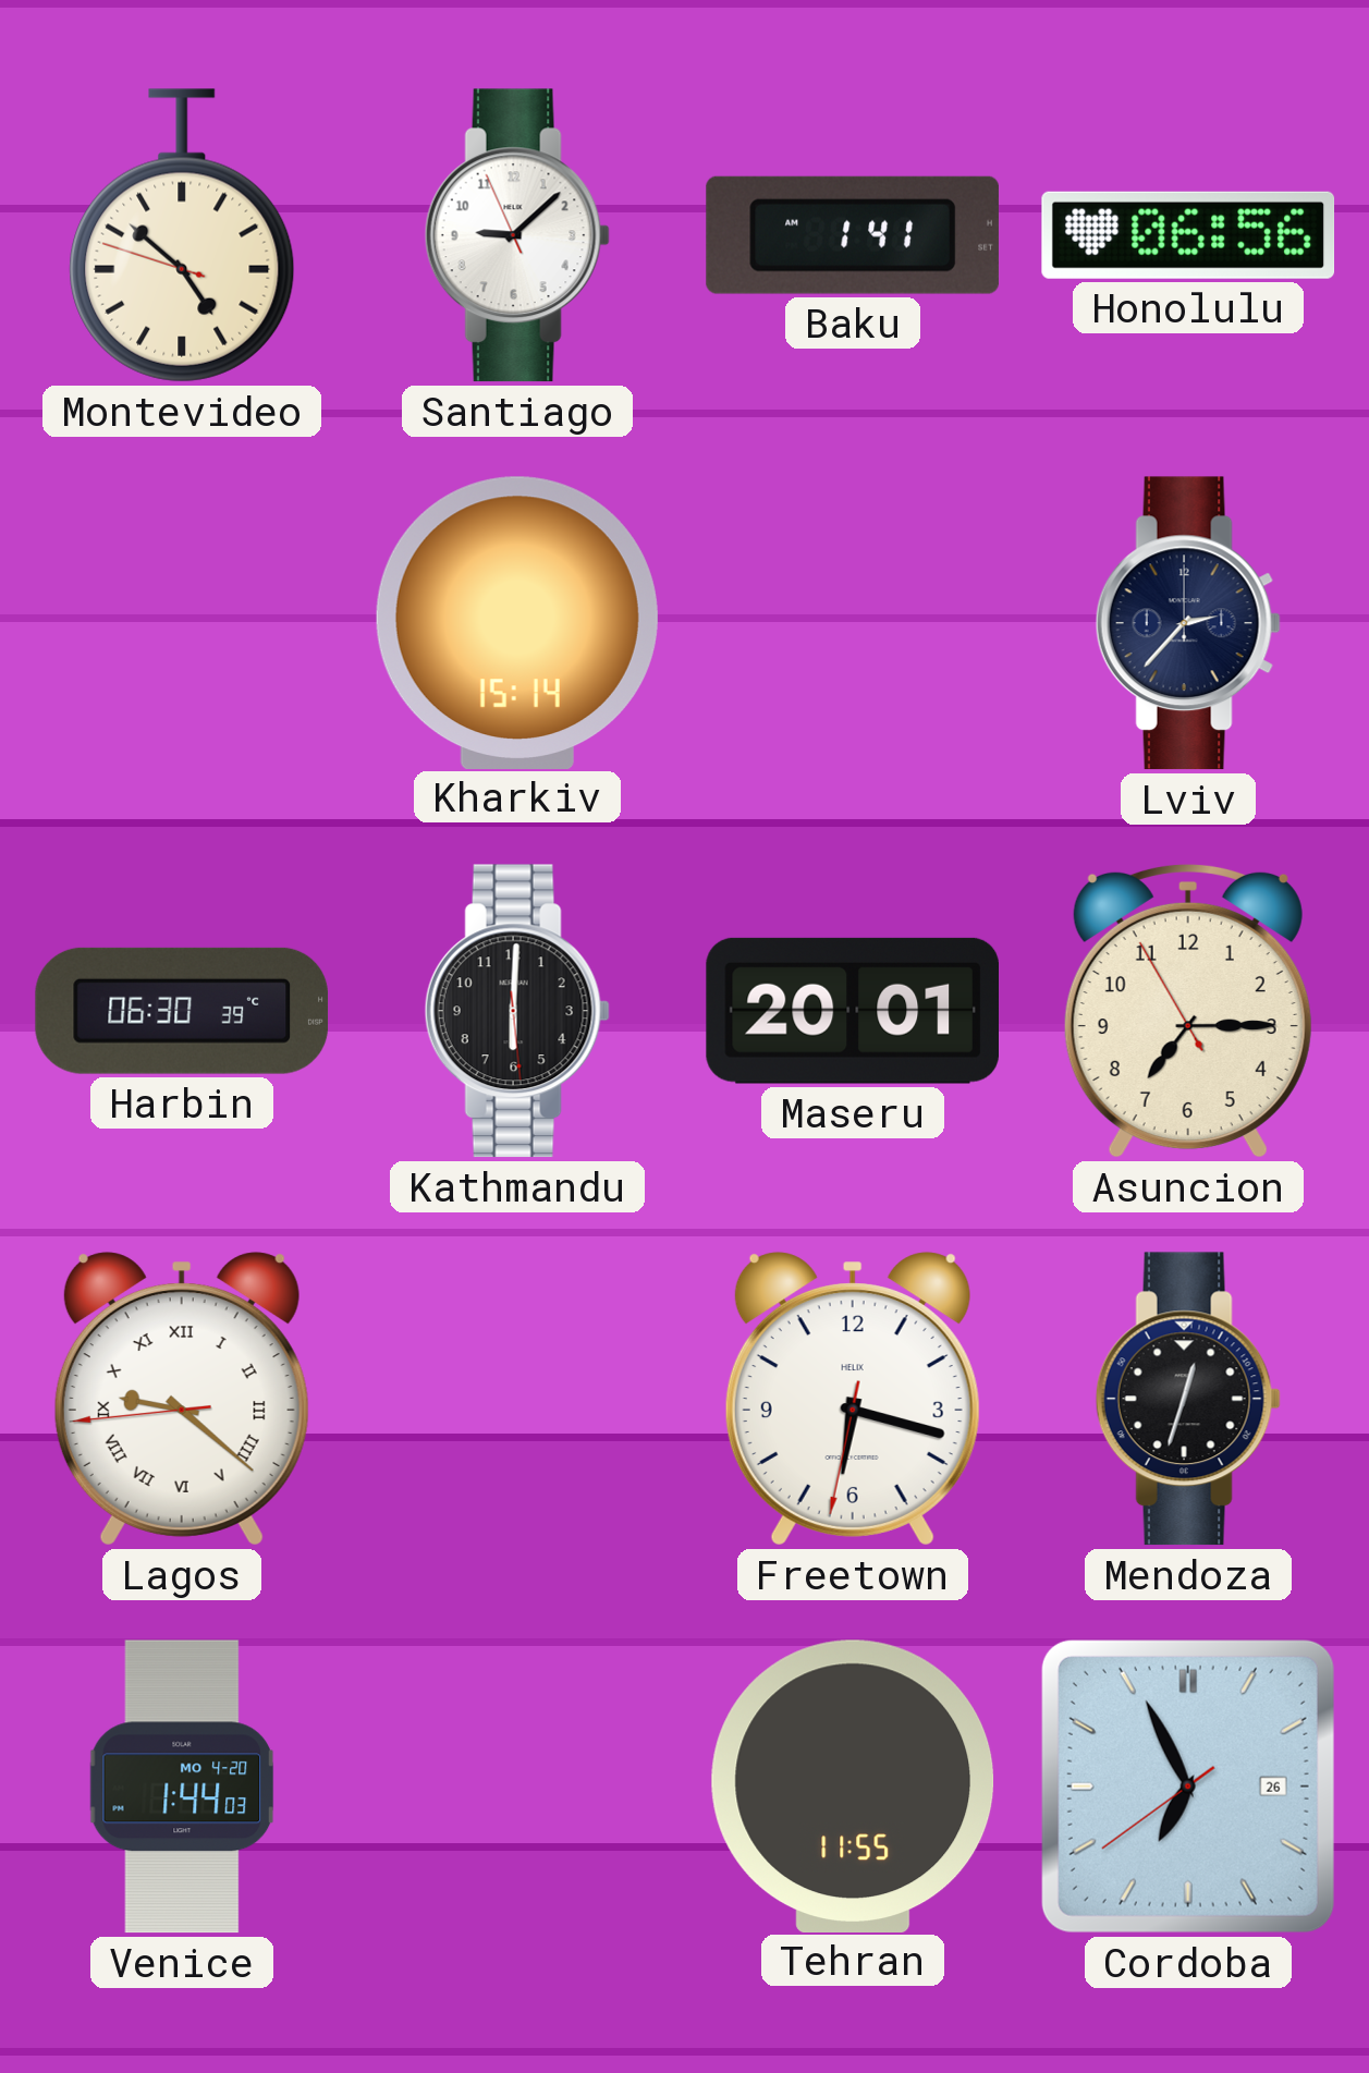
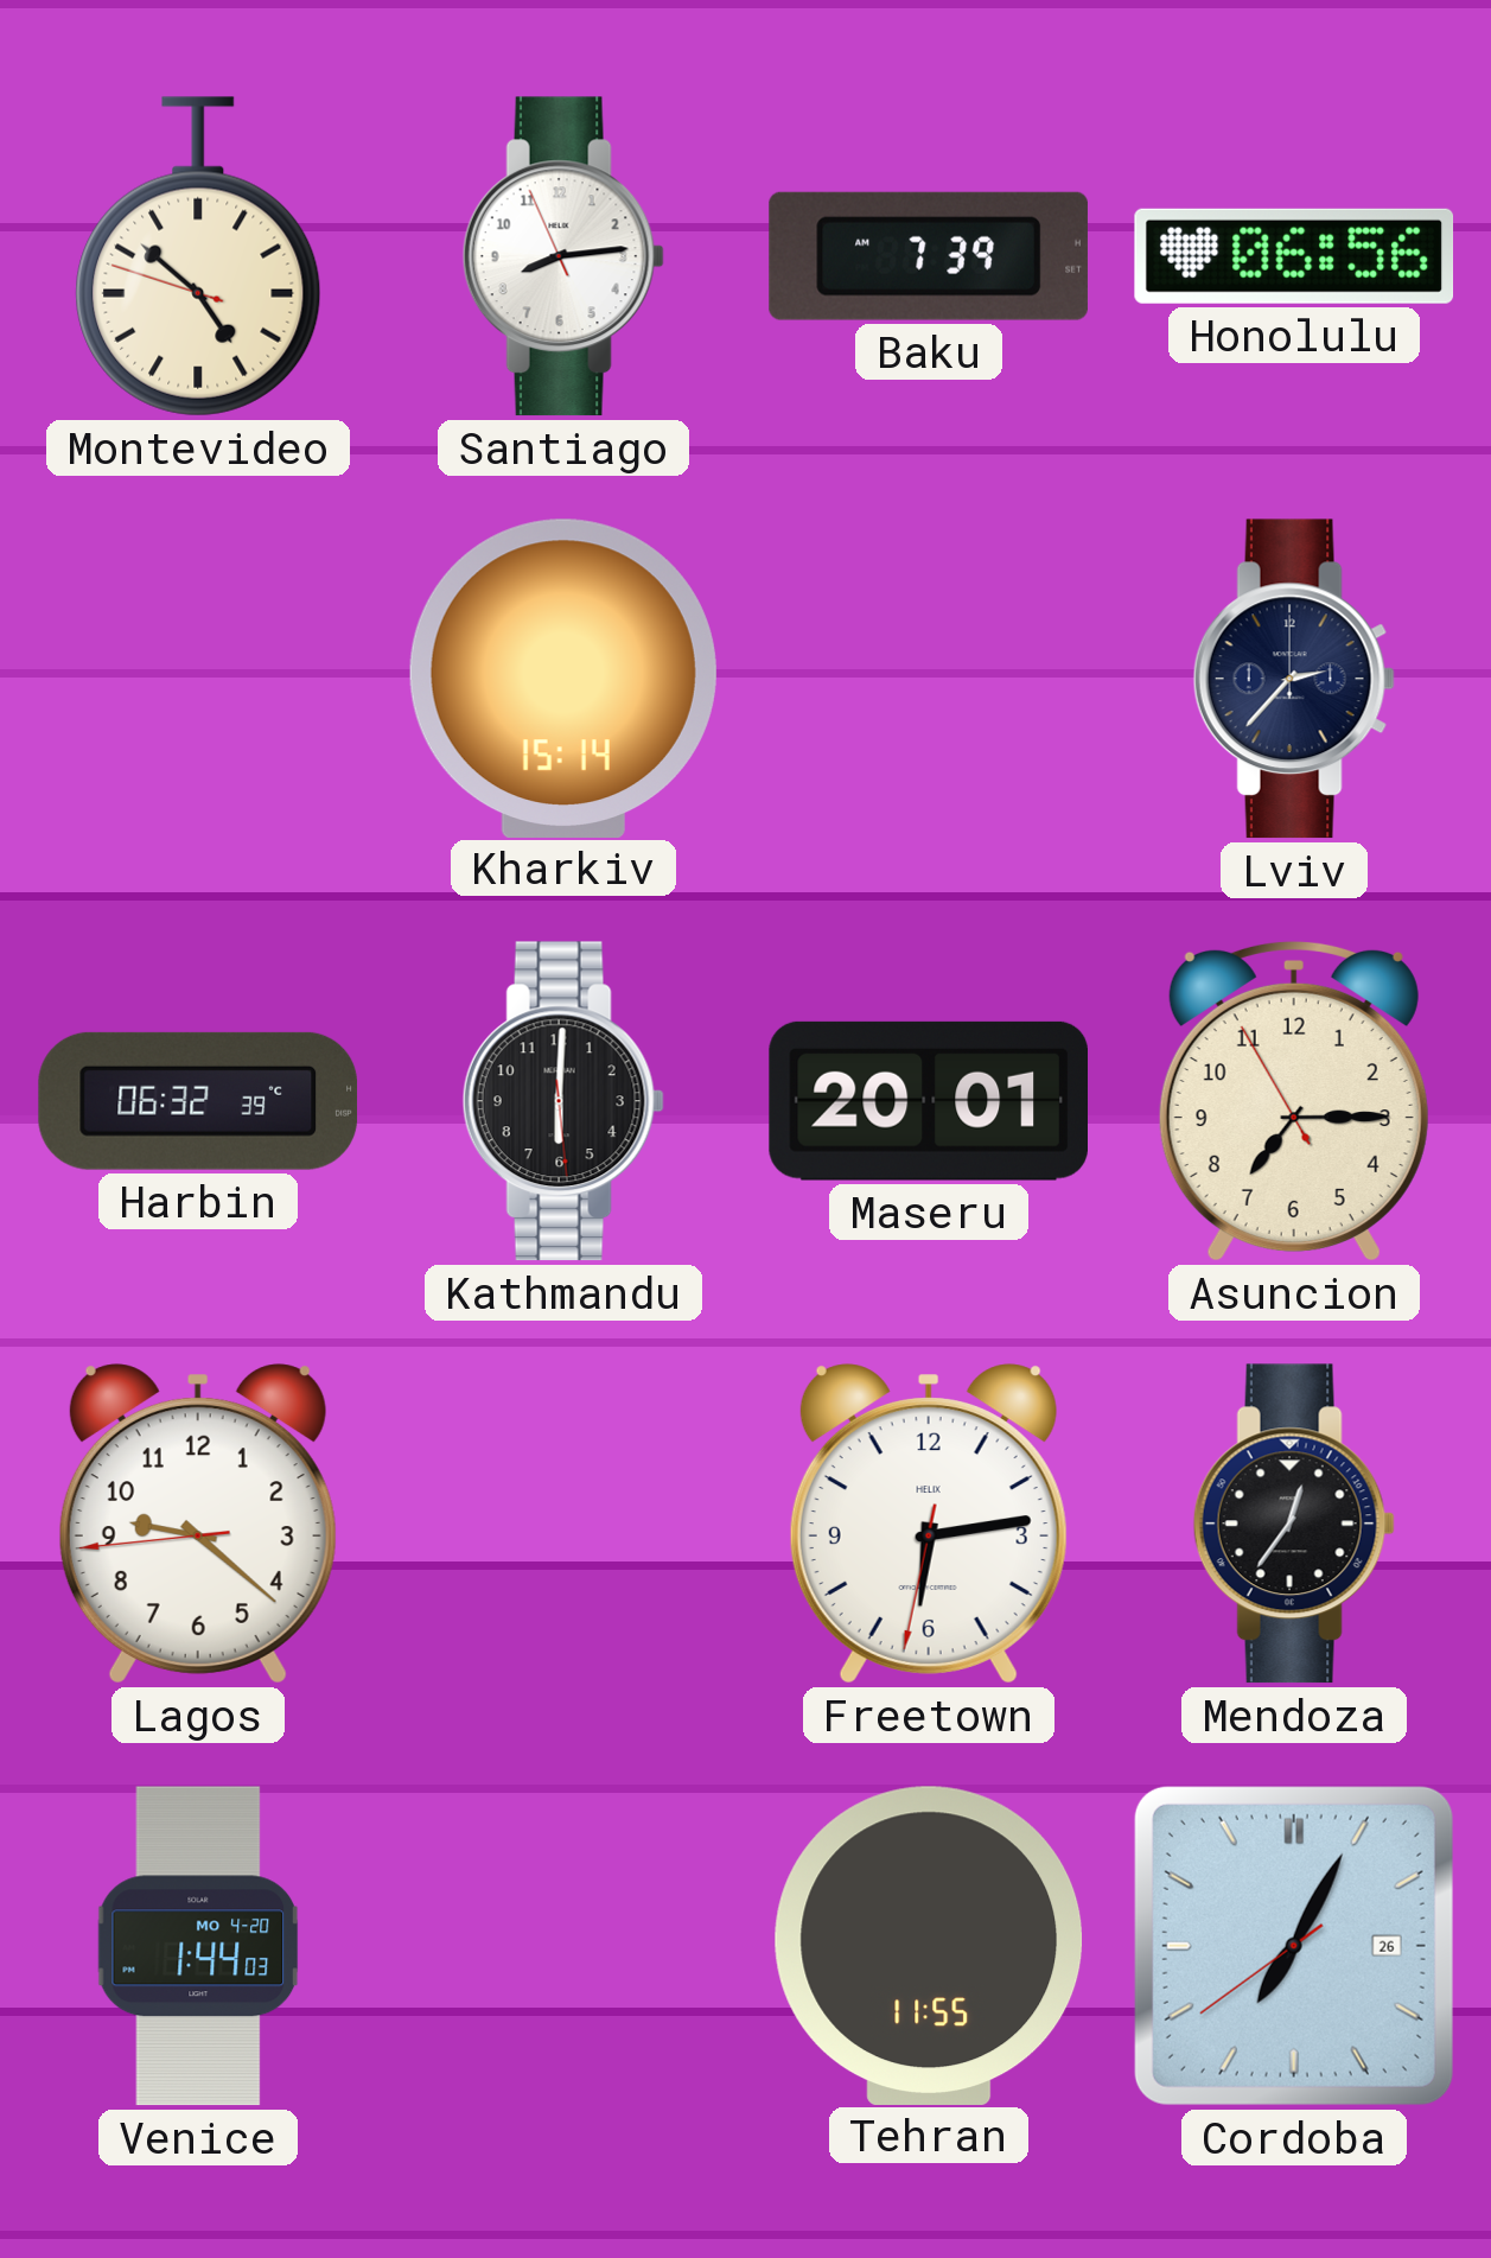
Santiago: 9:07 -> 8:13
Baku: 1:41 -> 7:39
Harbin: 06:30 -> 06:32
Lagos numerals: Roman -> Arabic
Freetown: 6:17 -> 6:13
Mendoza: 12:33 -> 12:36
Cordoba: 6:55 -> 7:04
